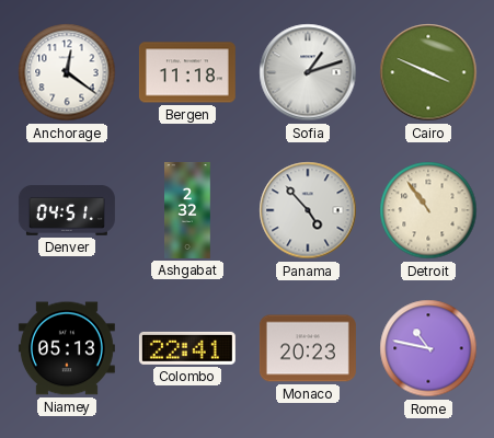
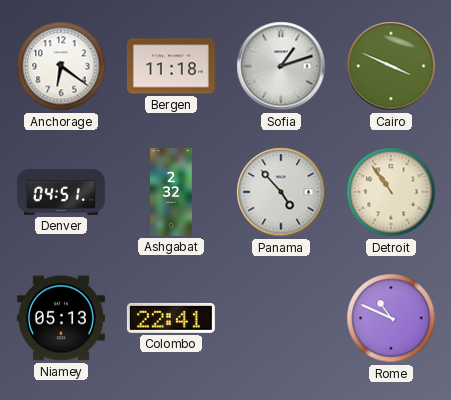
Anchorage: 12:21 -> 6:21
Monaco: 20:23 -> none
Rome: 10:47 -> 10:49
